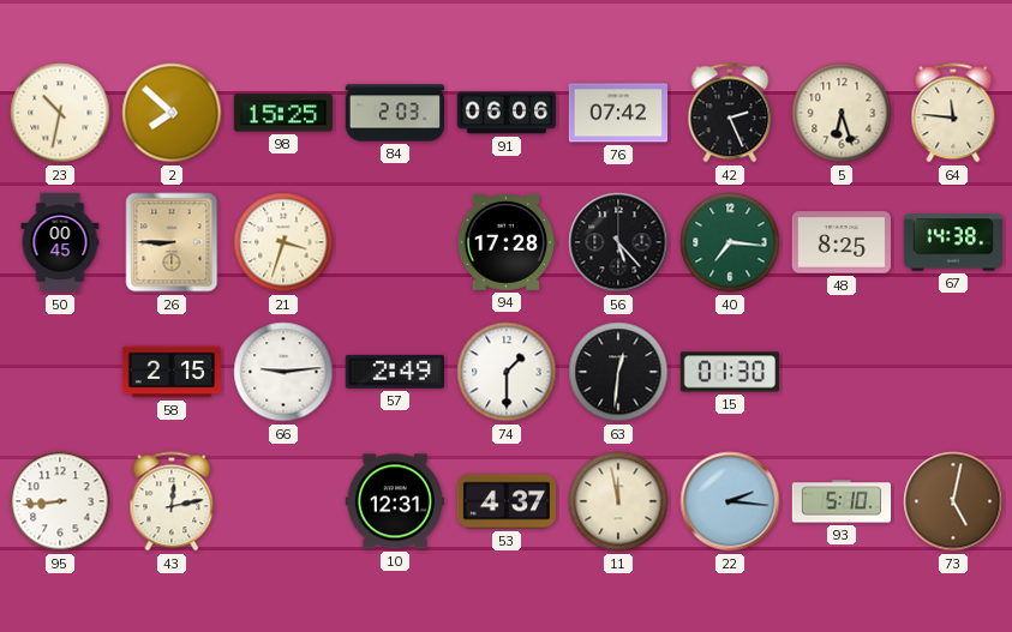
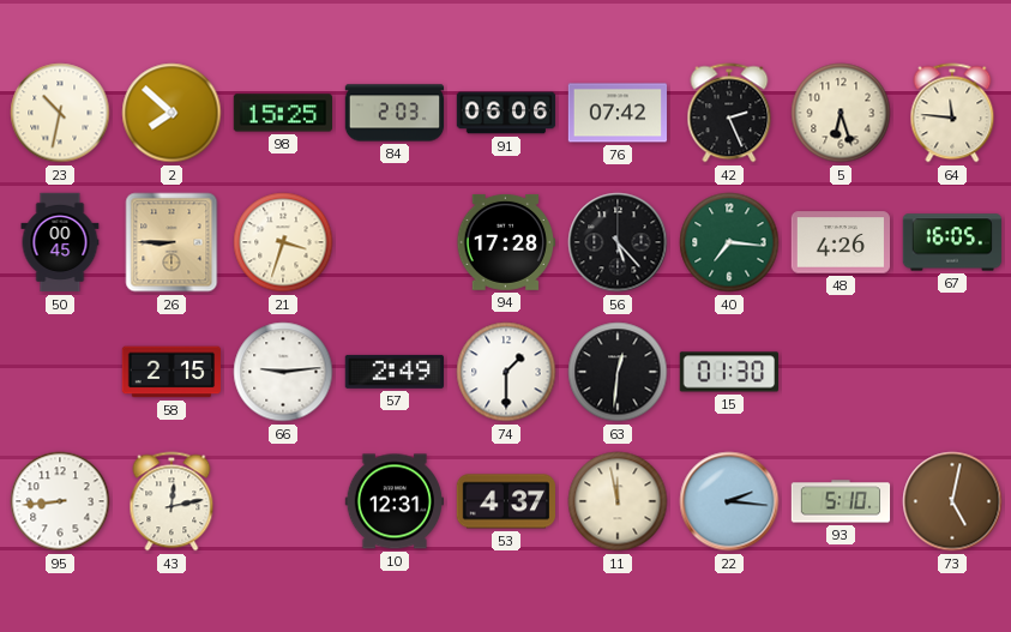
48: 8:25 -> 4:26
67: 14:38 -> 16:05
